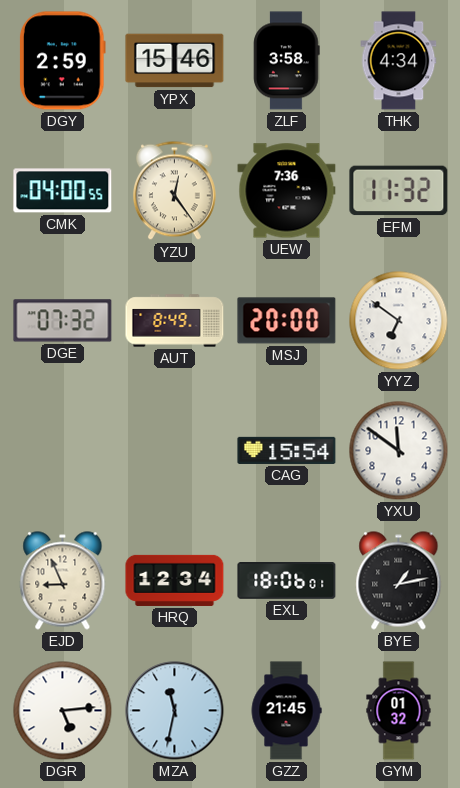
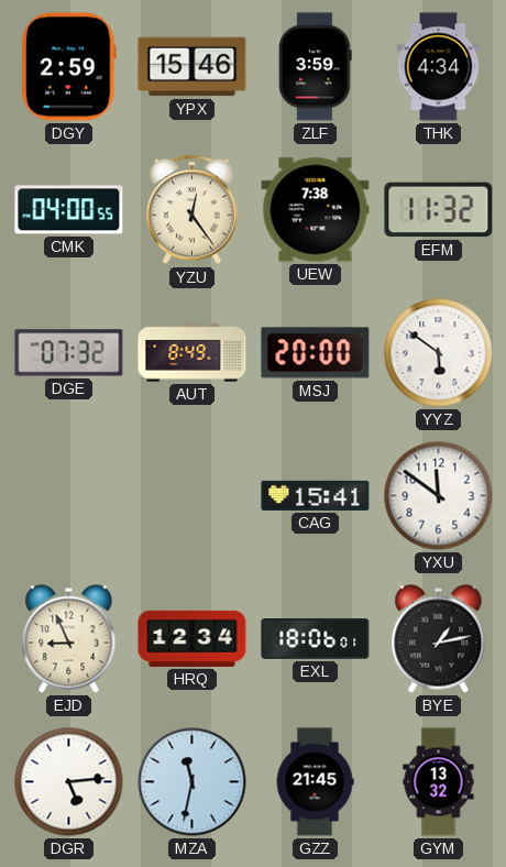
ZLF: 3:58 -> 3:59
UEW: 7:36 -> 7:38
YYZ: 6:51 -> 5:51
CAG: 15:54 -> 15:41
GYM: 01:32 -> 13:32
